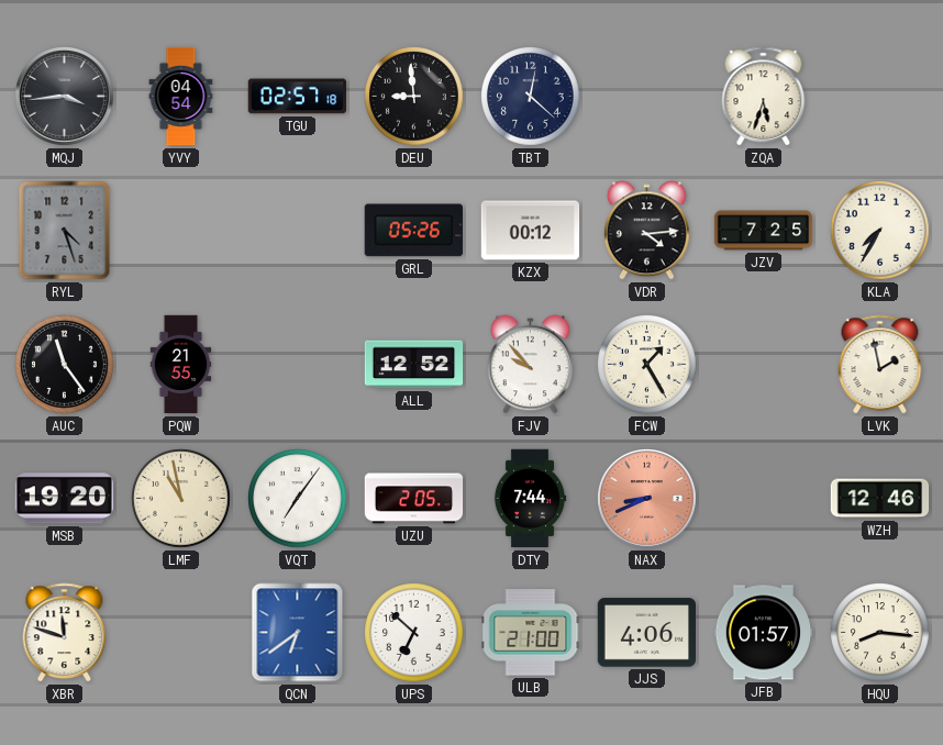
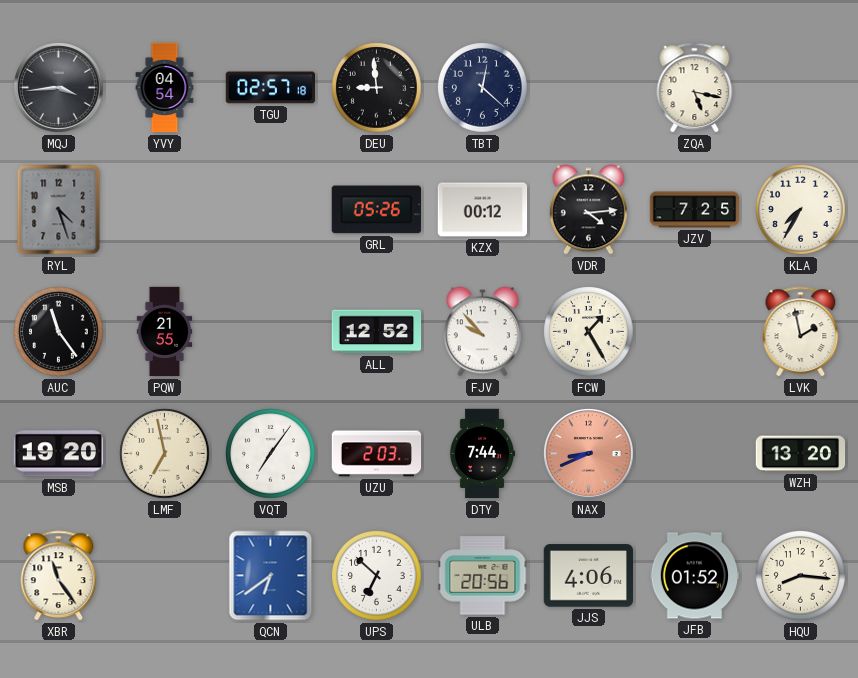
ZQA: 5:33 -> 5:17
LMF: 10:58 -> 6:58
UZU: 2:05 -> 2:03
WZH: 12:46 -> 13:20
XBR: 11:48 -> 11:24
ULB: 21:00 -> 20:56
JFB: 01:57 -> 01:52
